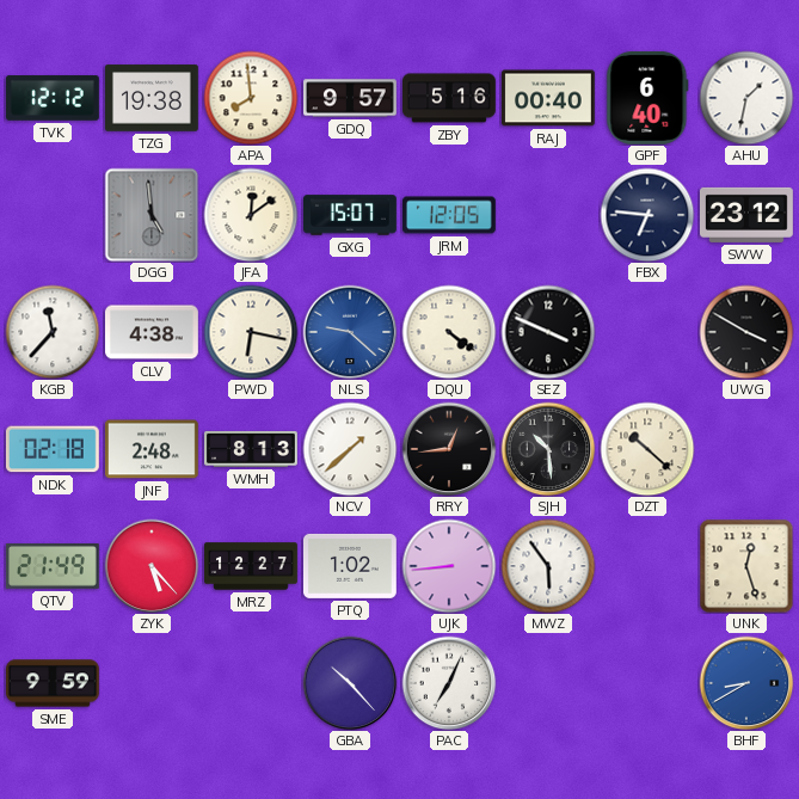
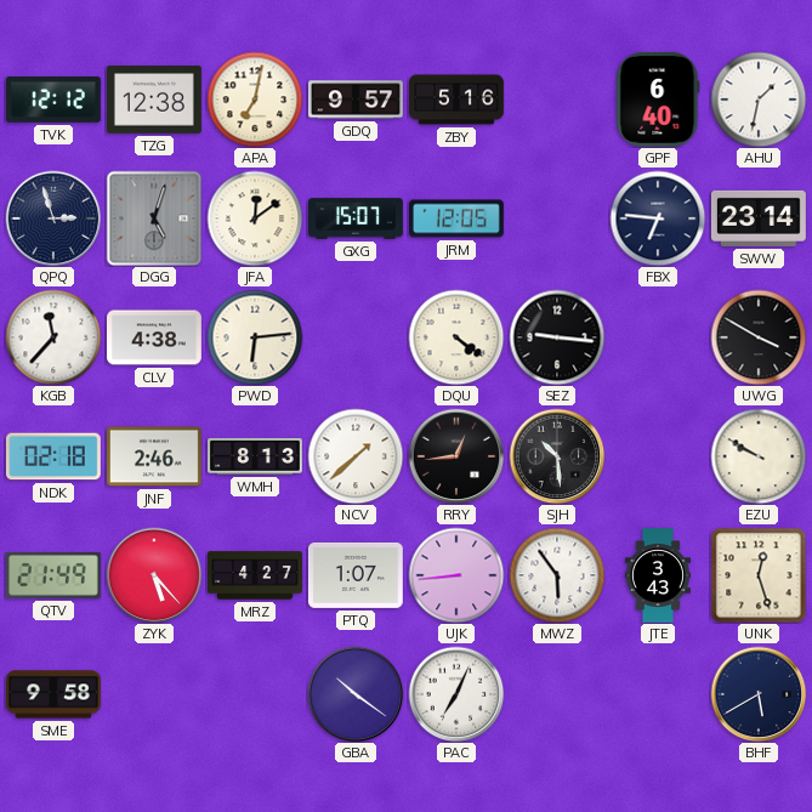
TZG: 19:38 -> 12:38
APA: 7:59 -> 7:02
RAJ: 00:40 -> none
QPQ: none -> 2:57
DGG: 4:59 -> 5:03
SWW: 23:12 -> 23:14
PWD: 6:17 -> 6:14
NLS: 9:22 -> none
SEZ: 3:49 -> 9:16
JNF: 2:48 -> 2:46
DZT: 10:22 -> none
EZU: none -> 9:50
MRZ: 12:27 -> 4:27
PTQ: 1:02 -> 1:07
JTE: none -> 3:43
SME: 9:59 -> 9:58
GBA: 10:23 -> 10:21
BHF: 8:40 -> 5:40
BHF dial: blue -> navy
